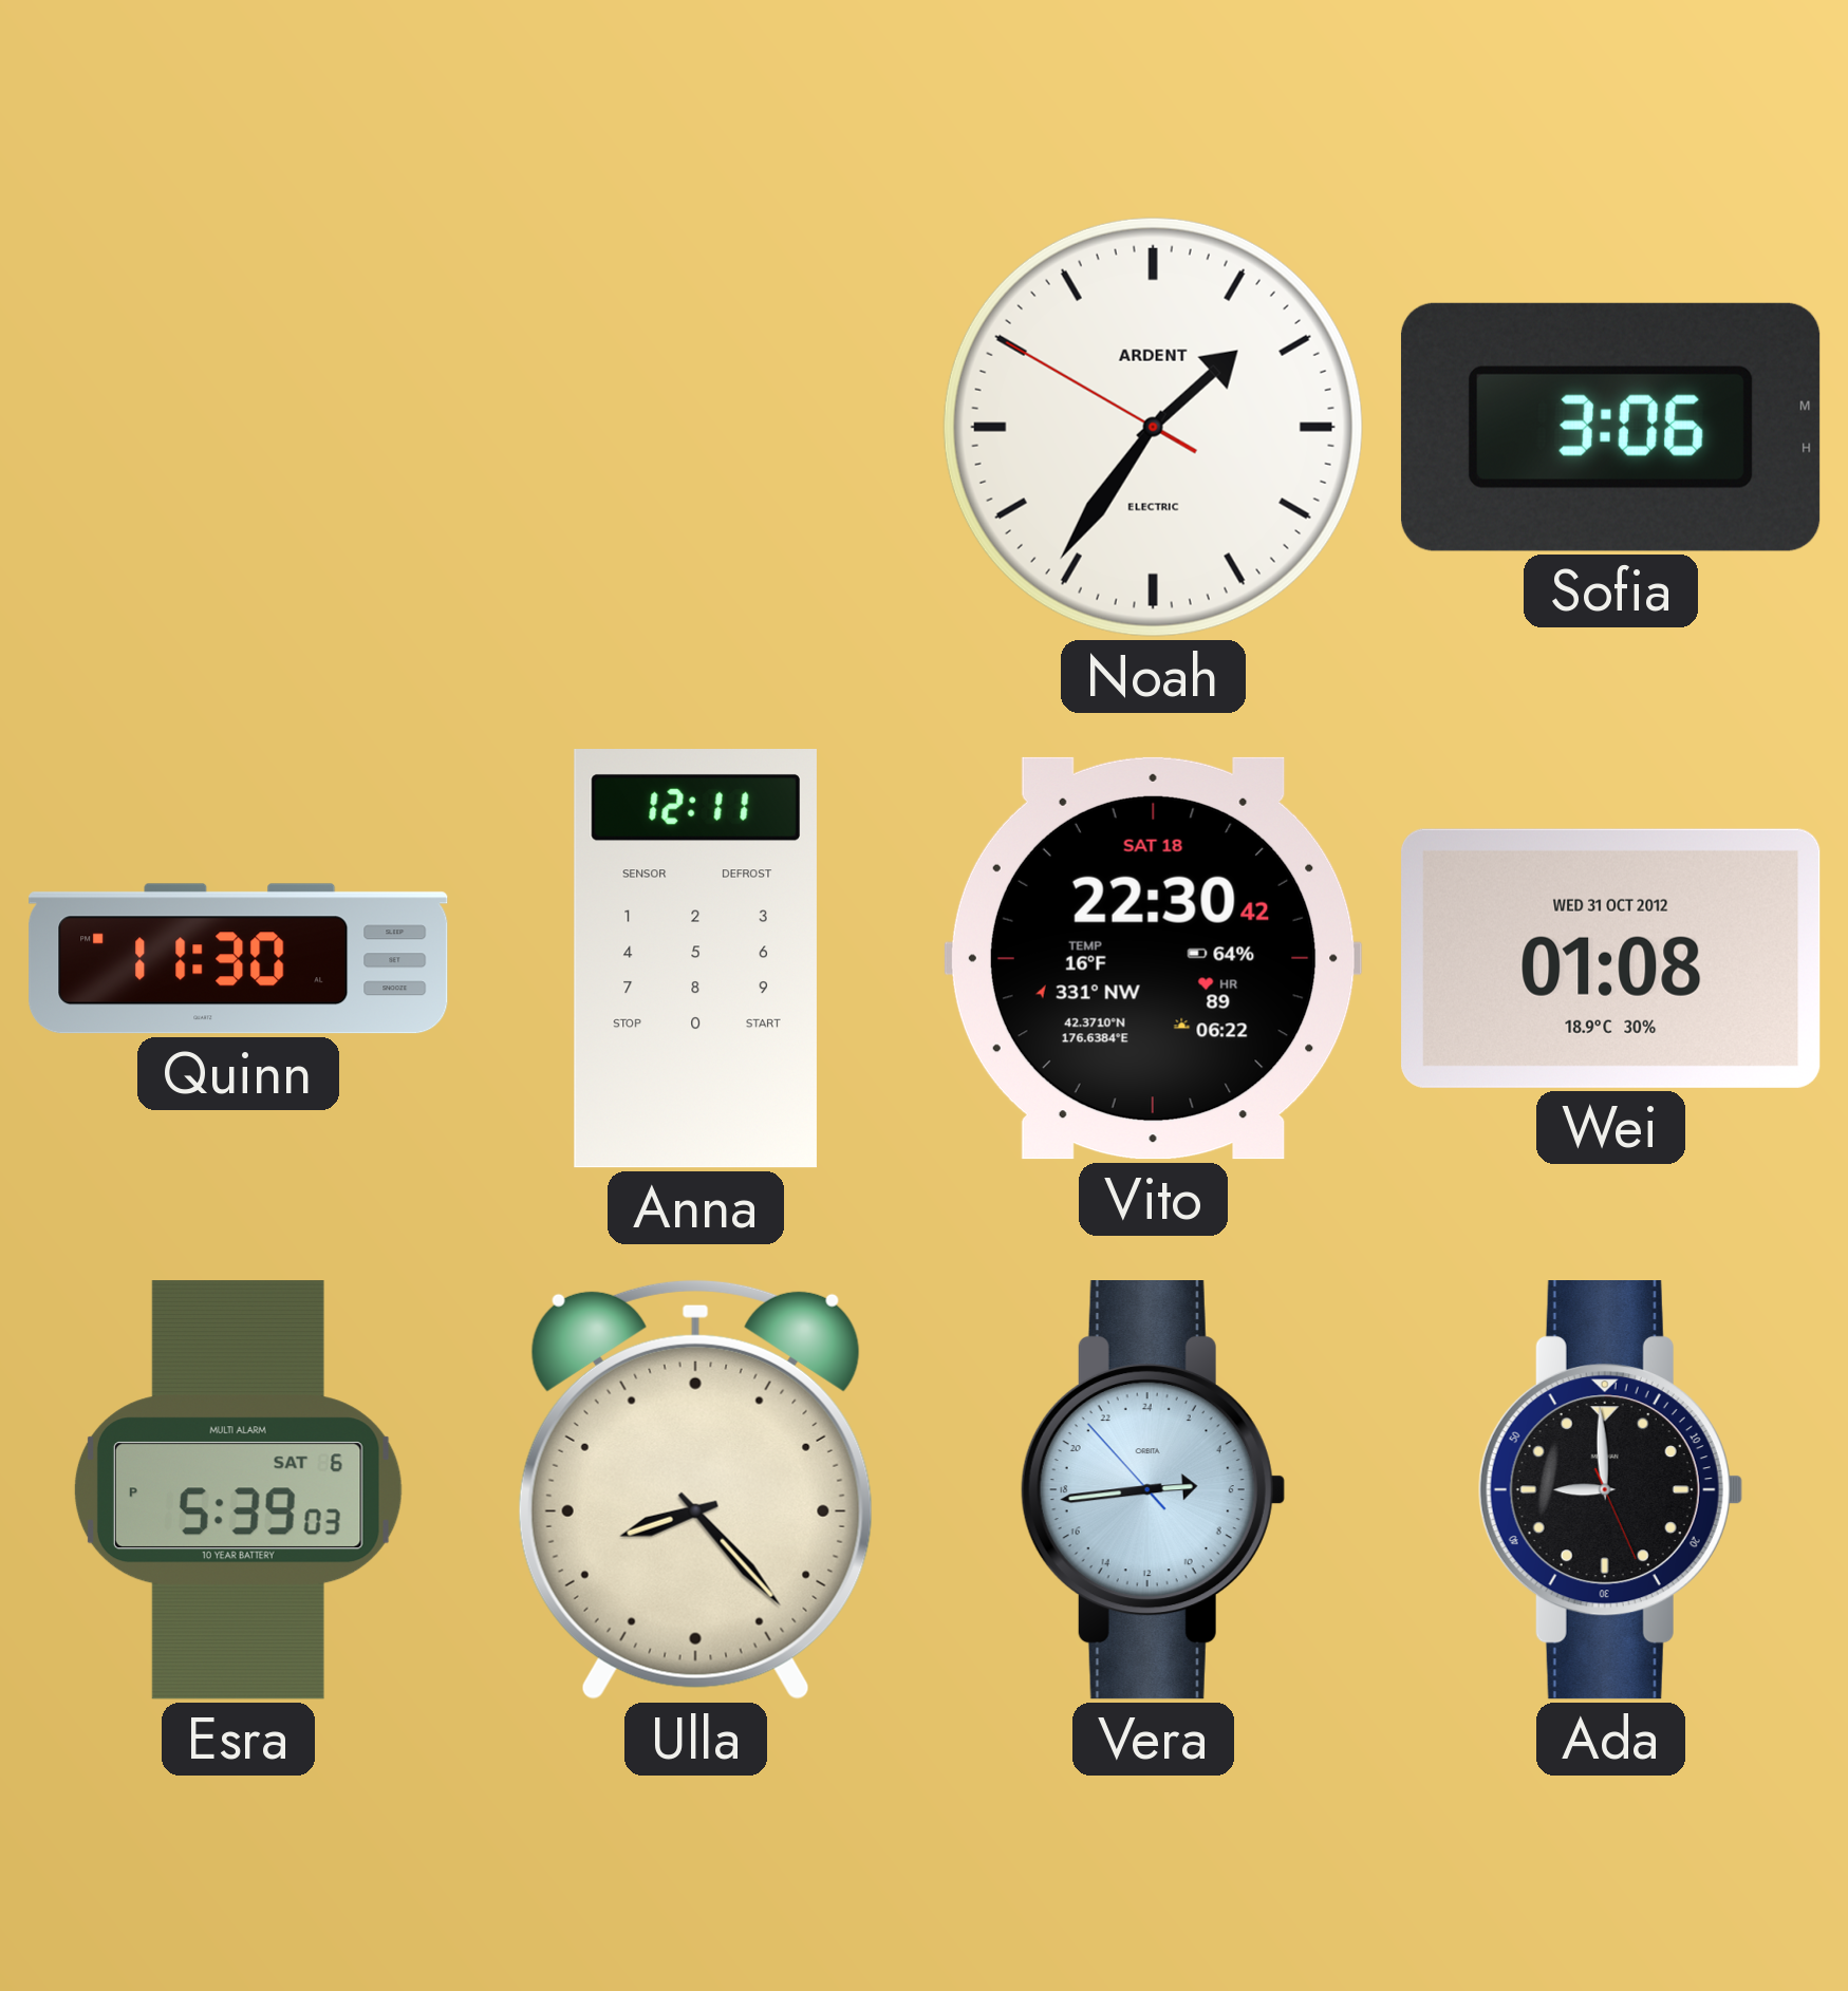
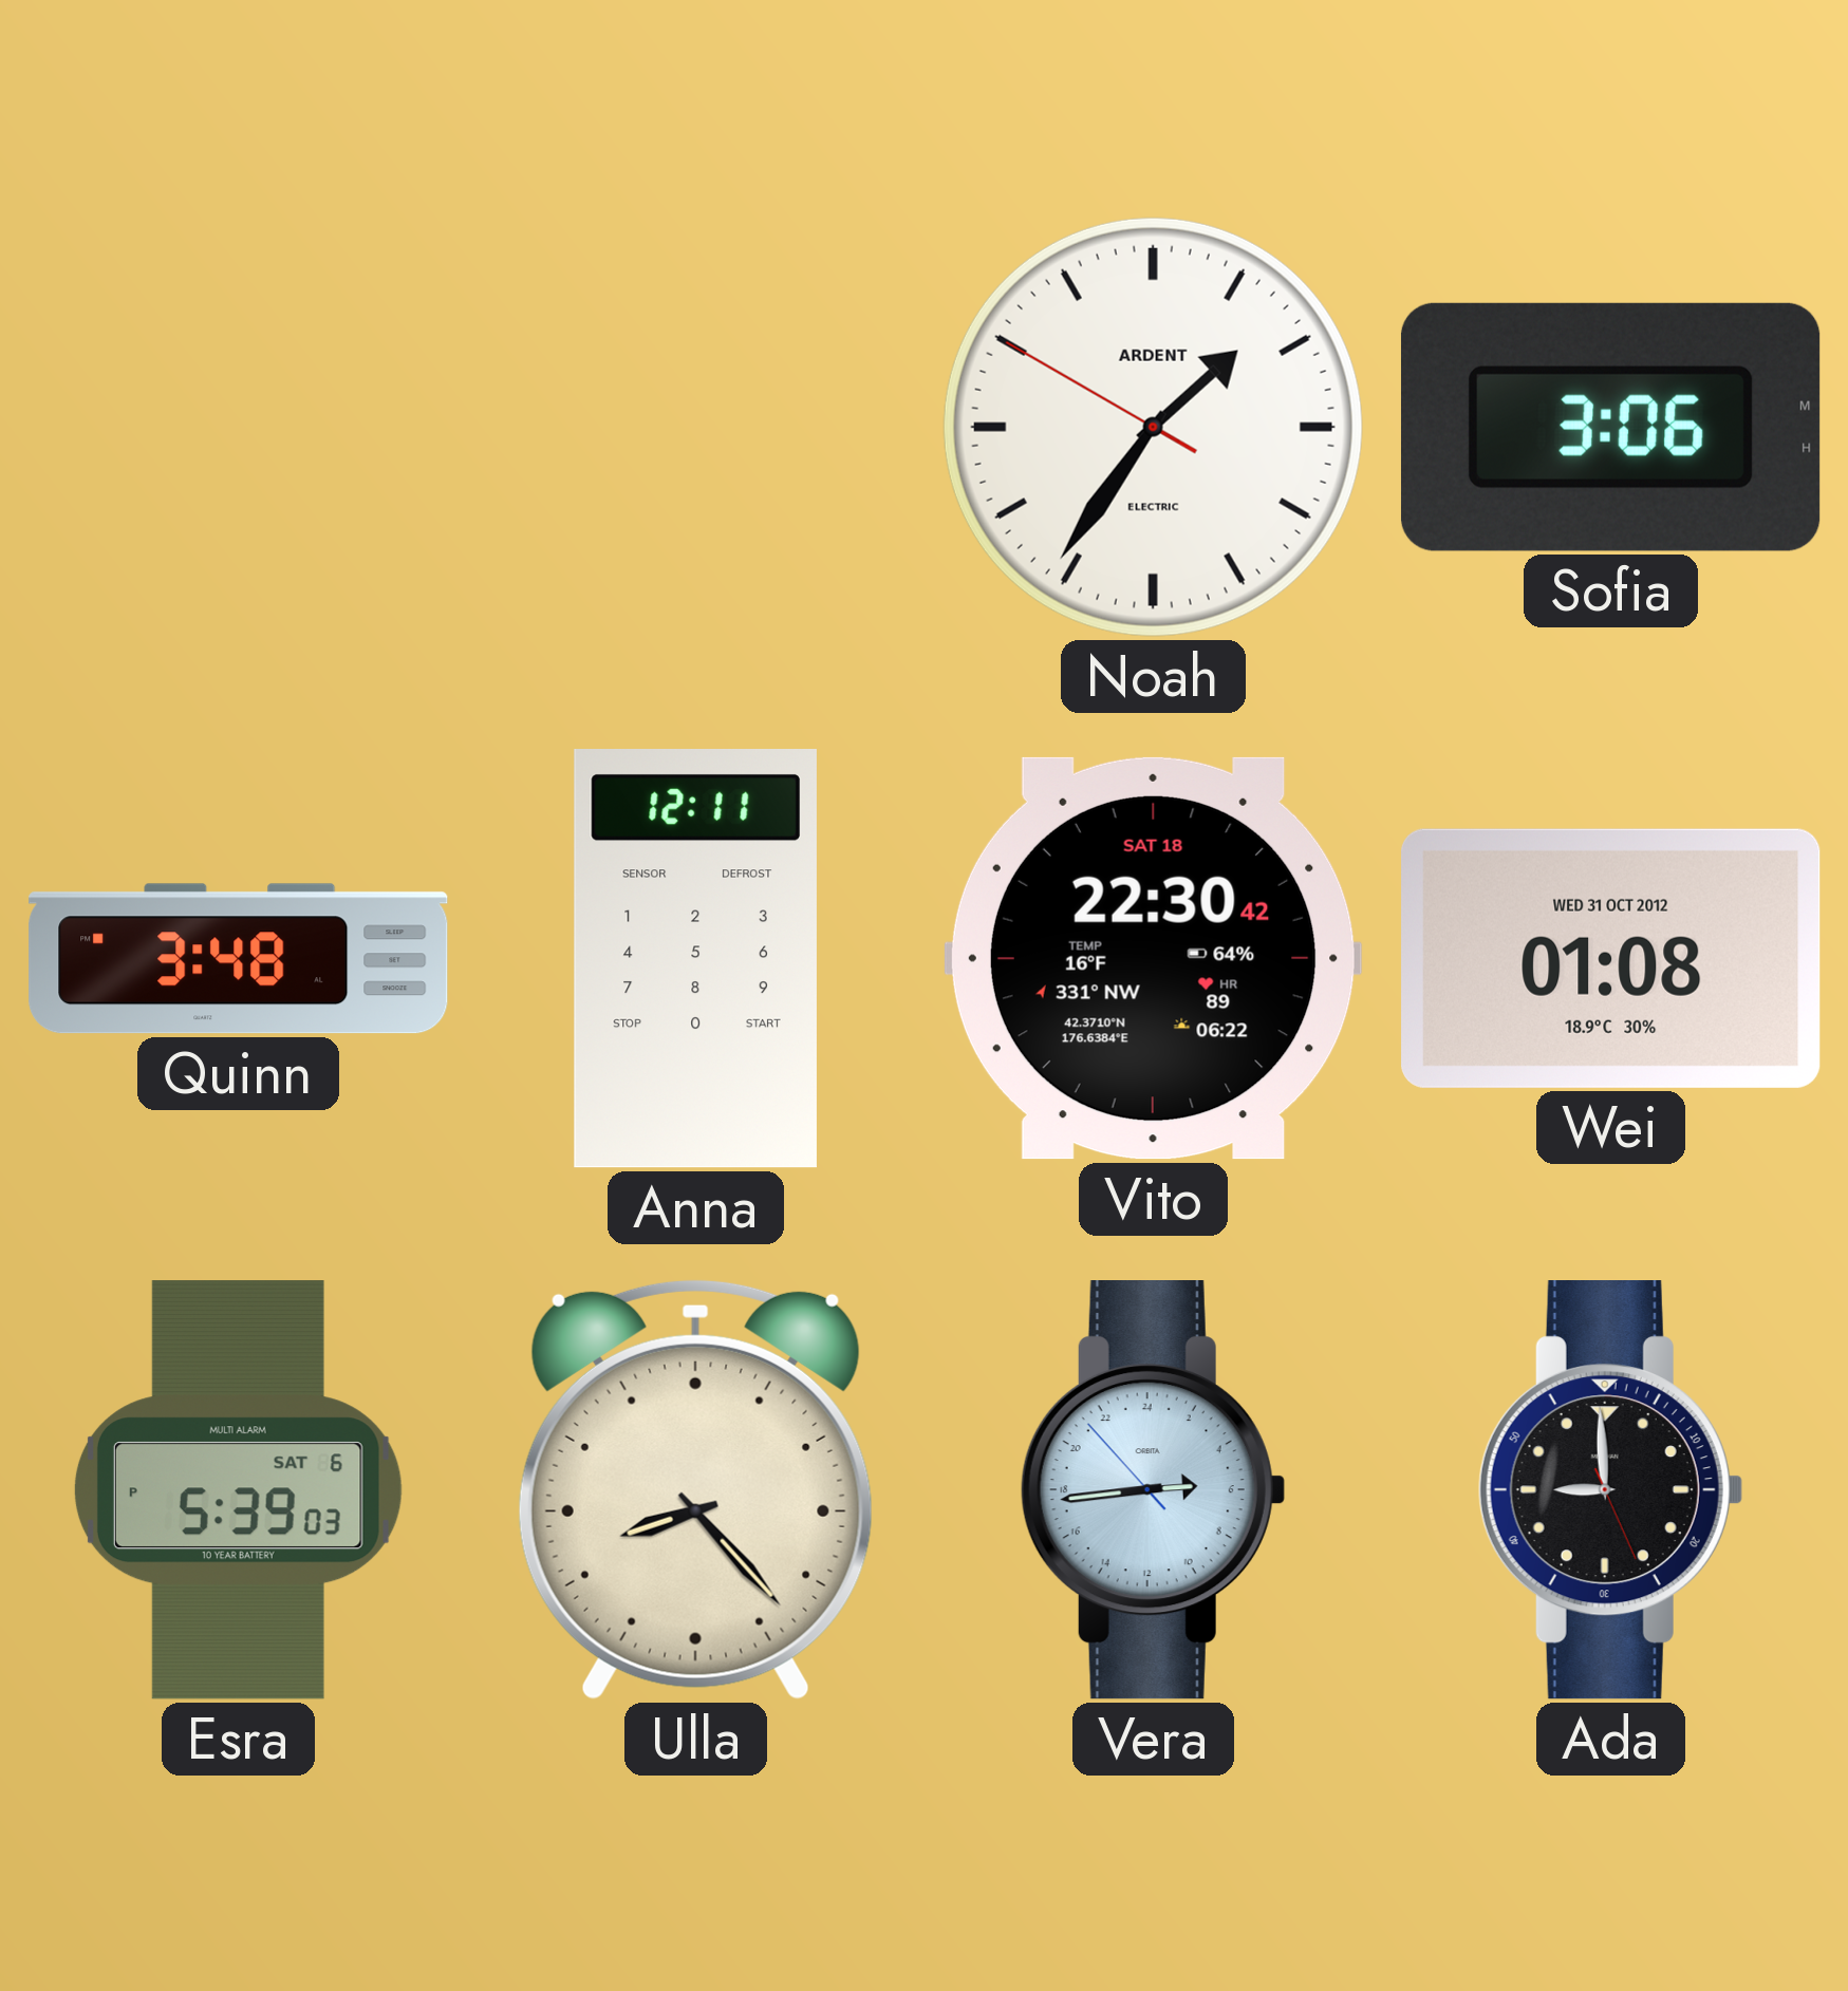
Quinn: 11:30 -> 3:48
